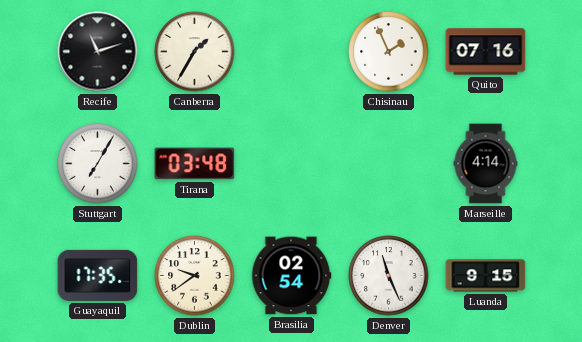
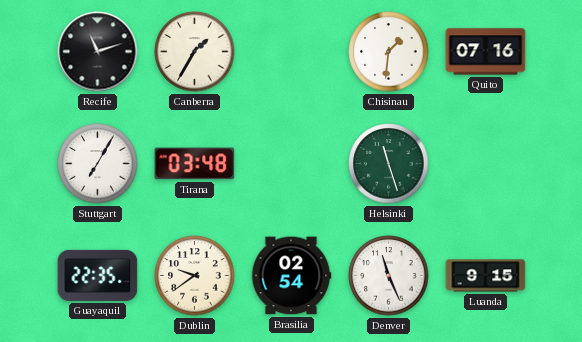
Chisinau: 1:56 -> 1:31
Helsinki: none -> 11:27
Marseille: 4:14 -> none
Guayaquil: 17:35 -> 22:35
